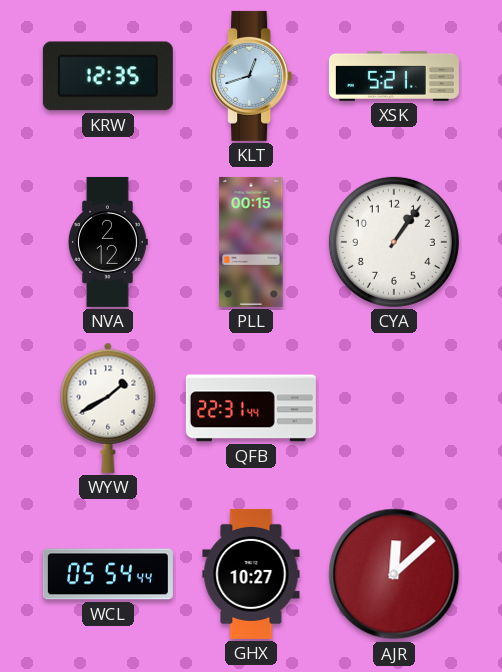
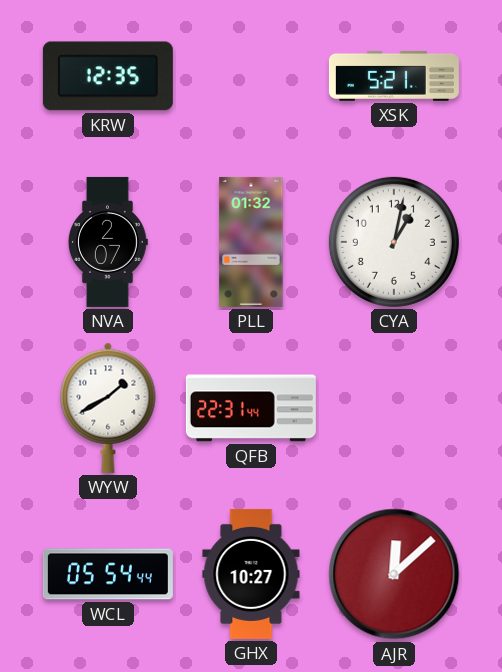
KLT: 12:42 -> none
NVA: 2:12 -> 2:07
PLL: 00:15 -> 01:32
CYA: 1:06 -> 1:02
